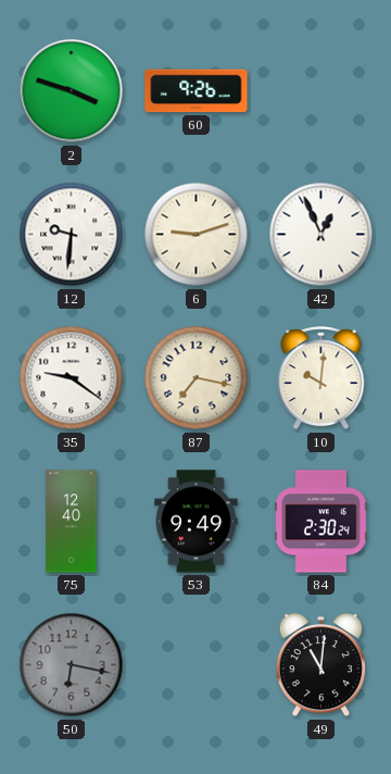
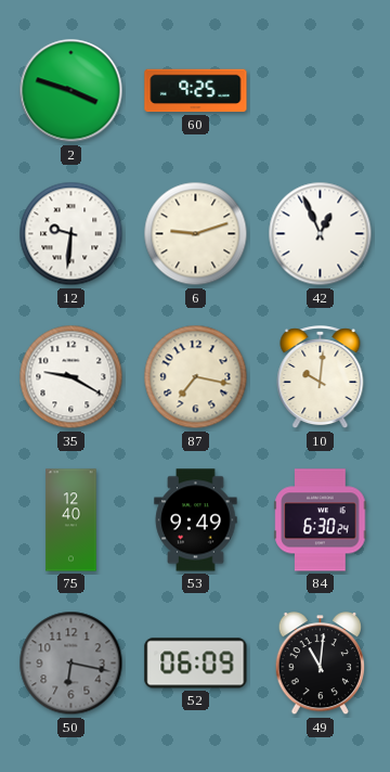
60: 9:26 -> 9:25
35: 9:21 -> 9:20
84: 2:30 -> 6:30
52: none -> 06:09
